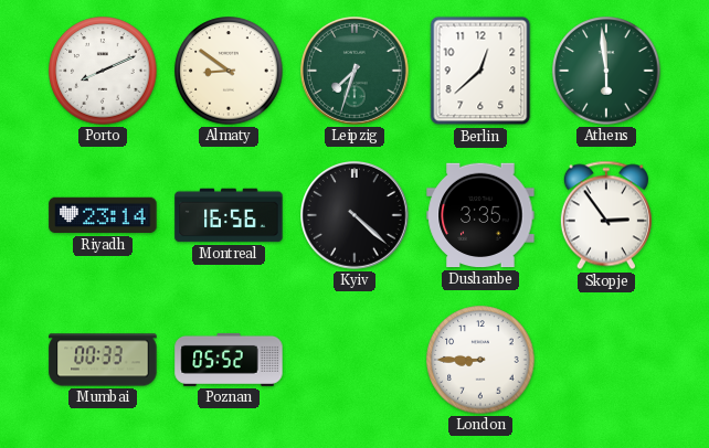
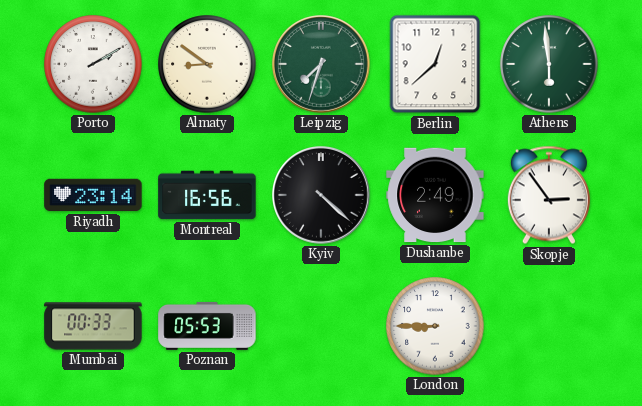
Porto: 8:11 -> 2:10
Dushanbe: 3:35 -> 2:49
Poznan: 05:52 -> 05:53
